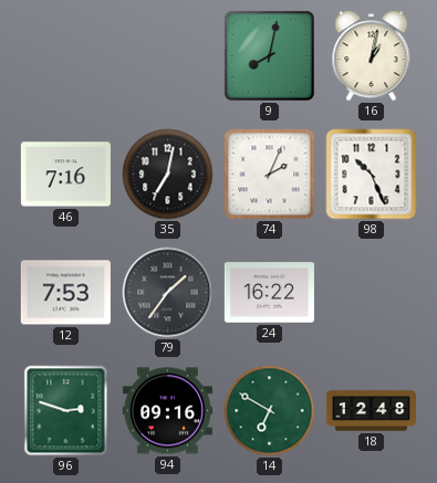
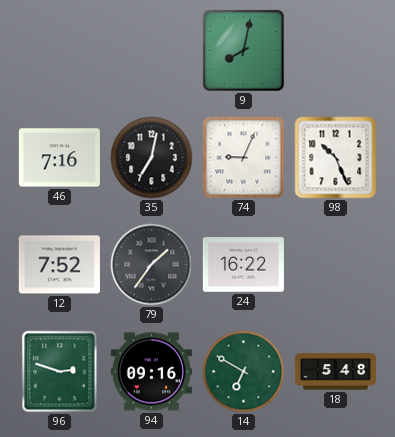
16: 1:02 -> none
74: 2:04 -> 9:04
12: 7:53 -> 7:52
18: 12:48 -> 5:48
